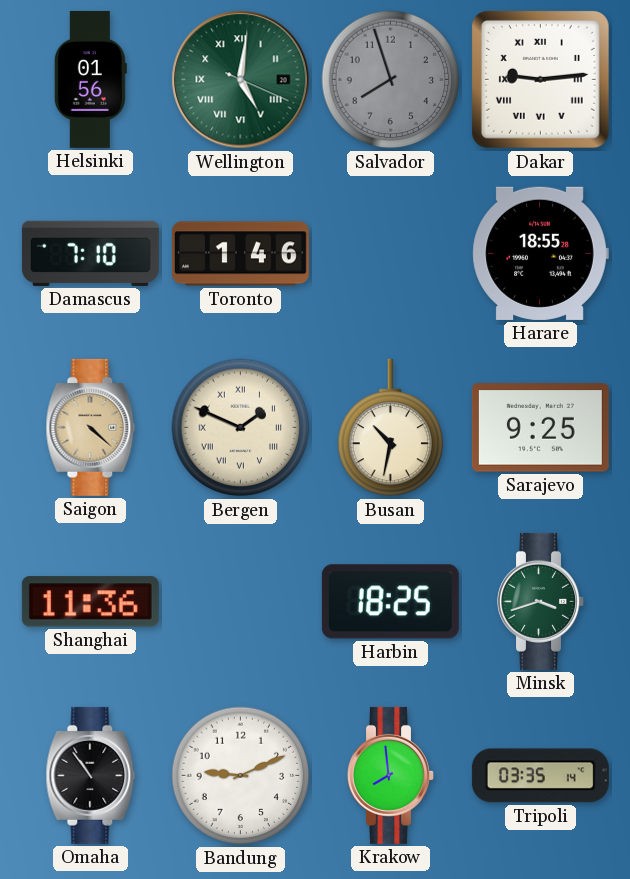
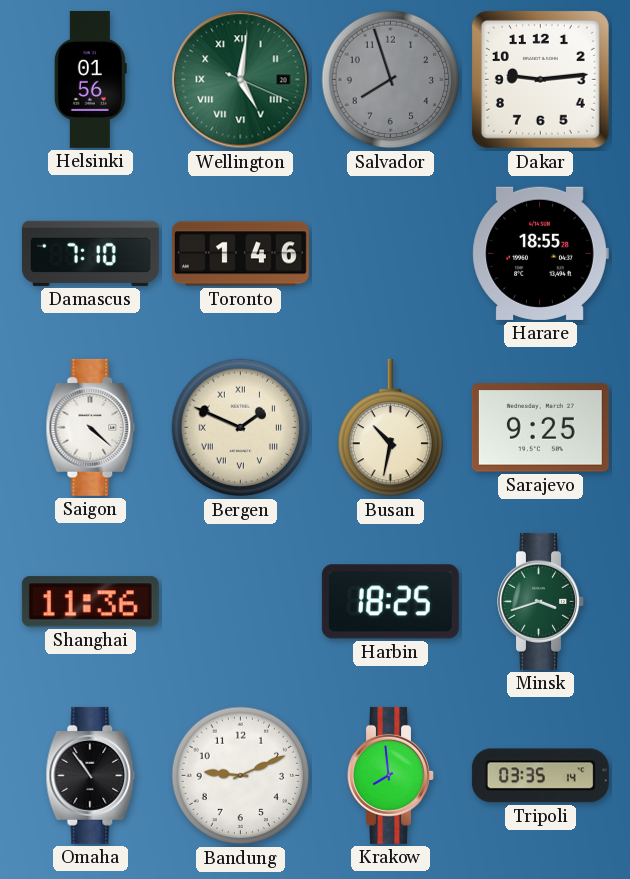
Dakar numerals: Roman -> Arabic
Saigon dial: champagne -> white
